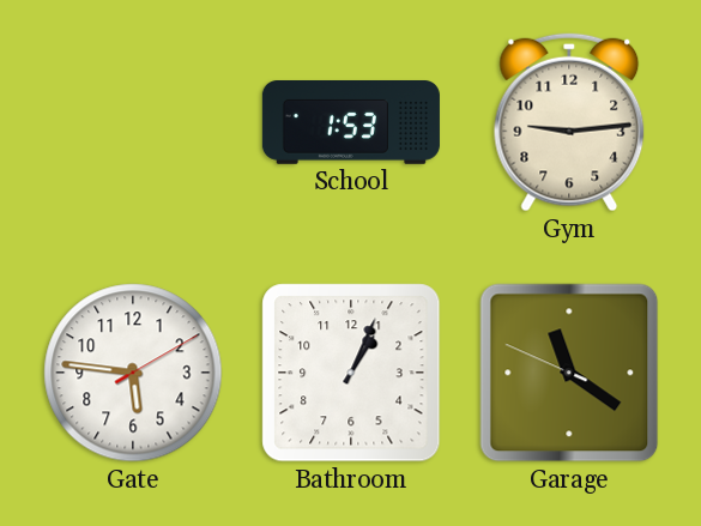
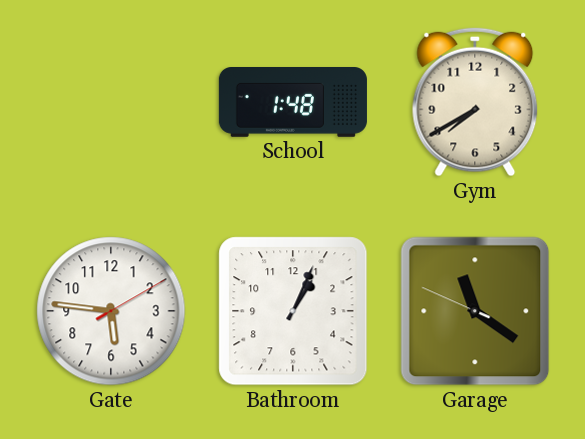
School: 1:53 -> 1:48
Gym: 9:14 -> 7:40
